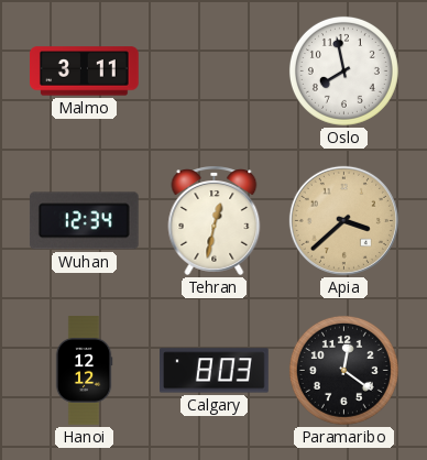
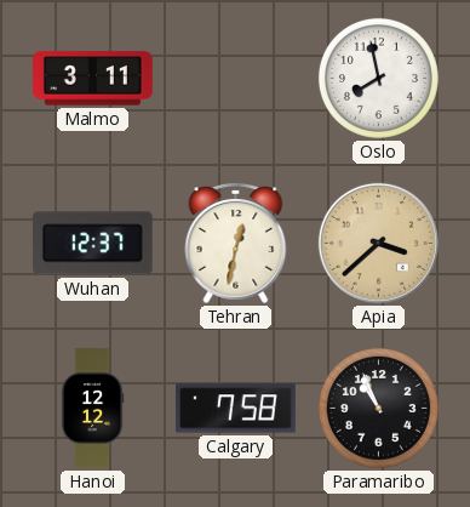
Wuhan: 12:34 -> 12:37
Calgary: 8:03 -> 7:58
Paramaribo: 12:21 -> 10:56
